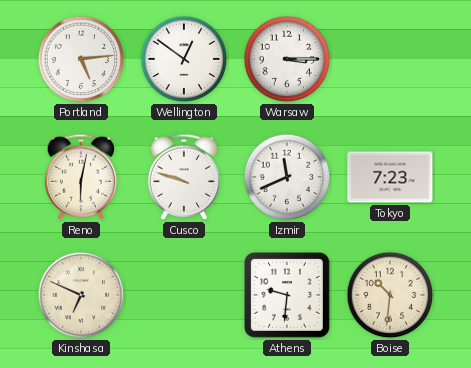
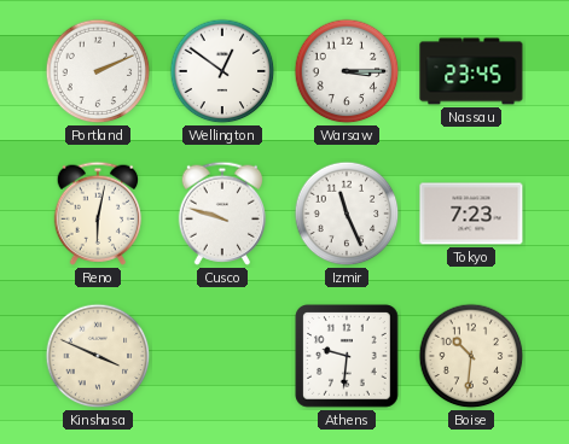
Portland: 5:14 -> 2:11
Nassau: none -> 23:45
Izmir: 11:41 -> 11:26
Kinshasa: 6:49 -> 3:49
